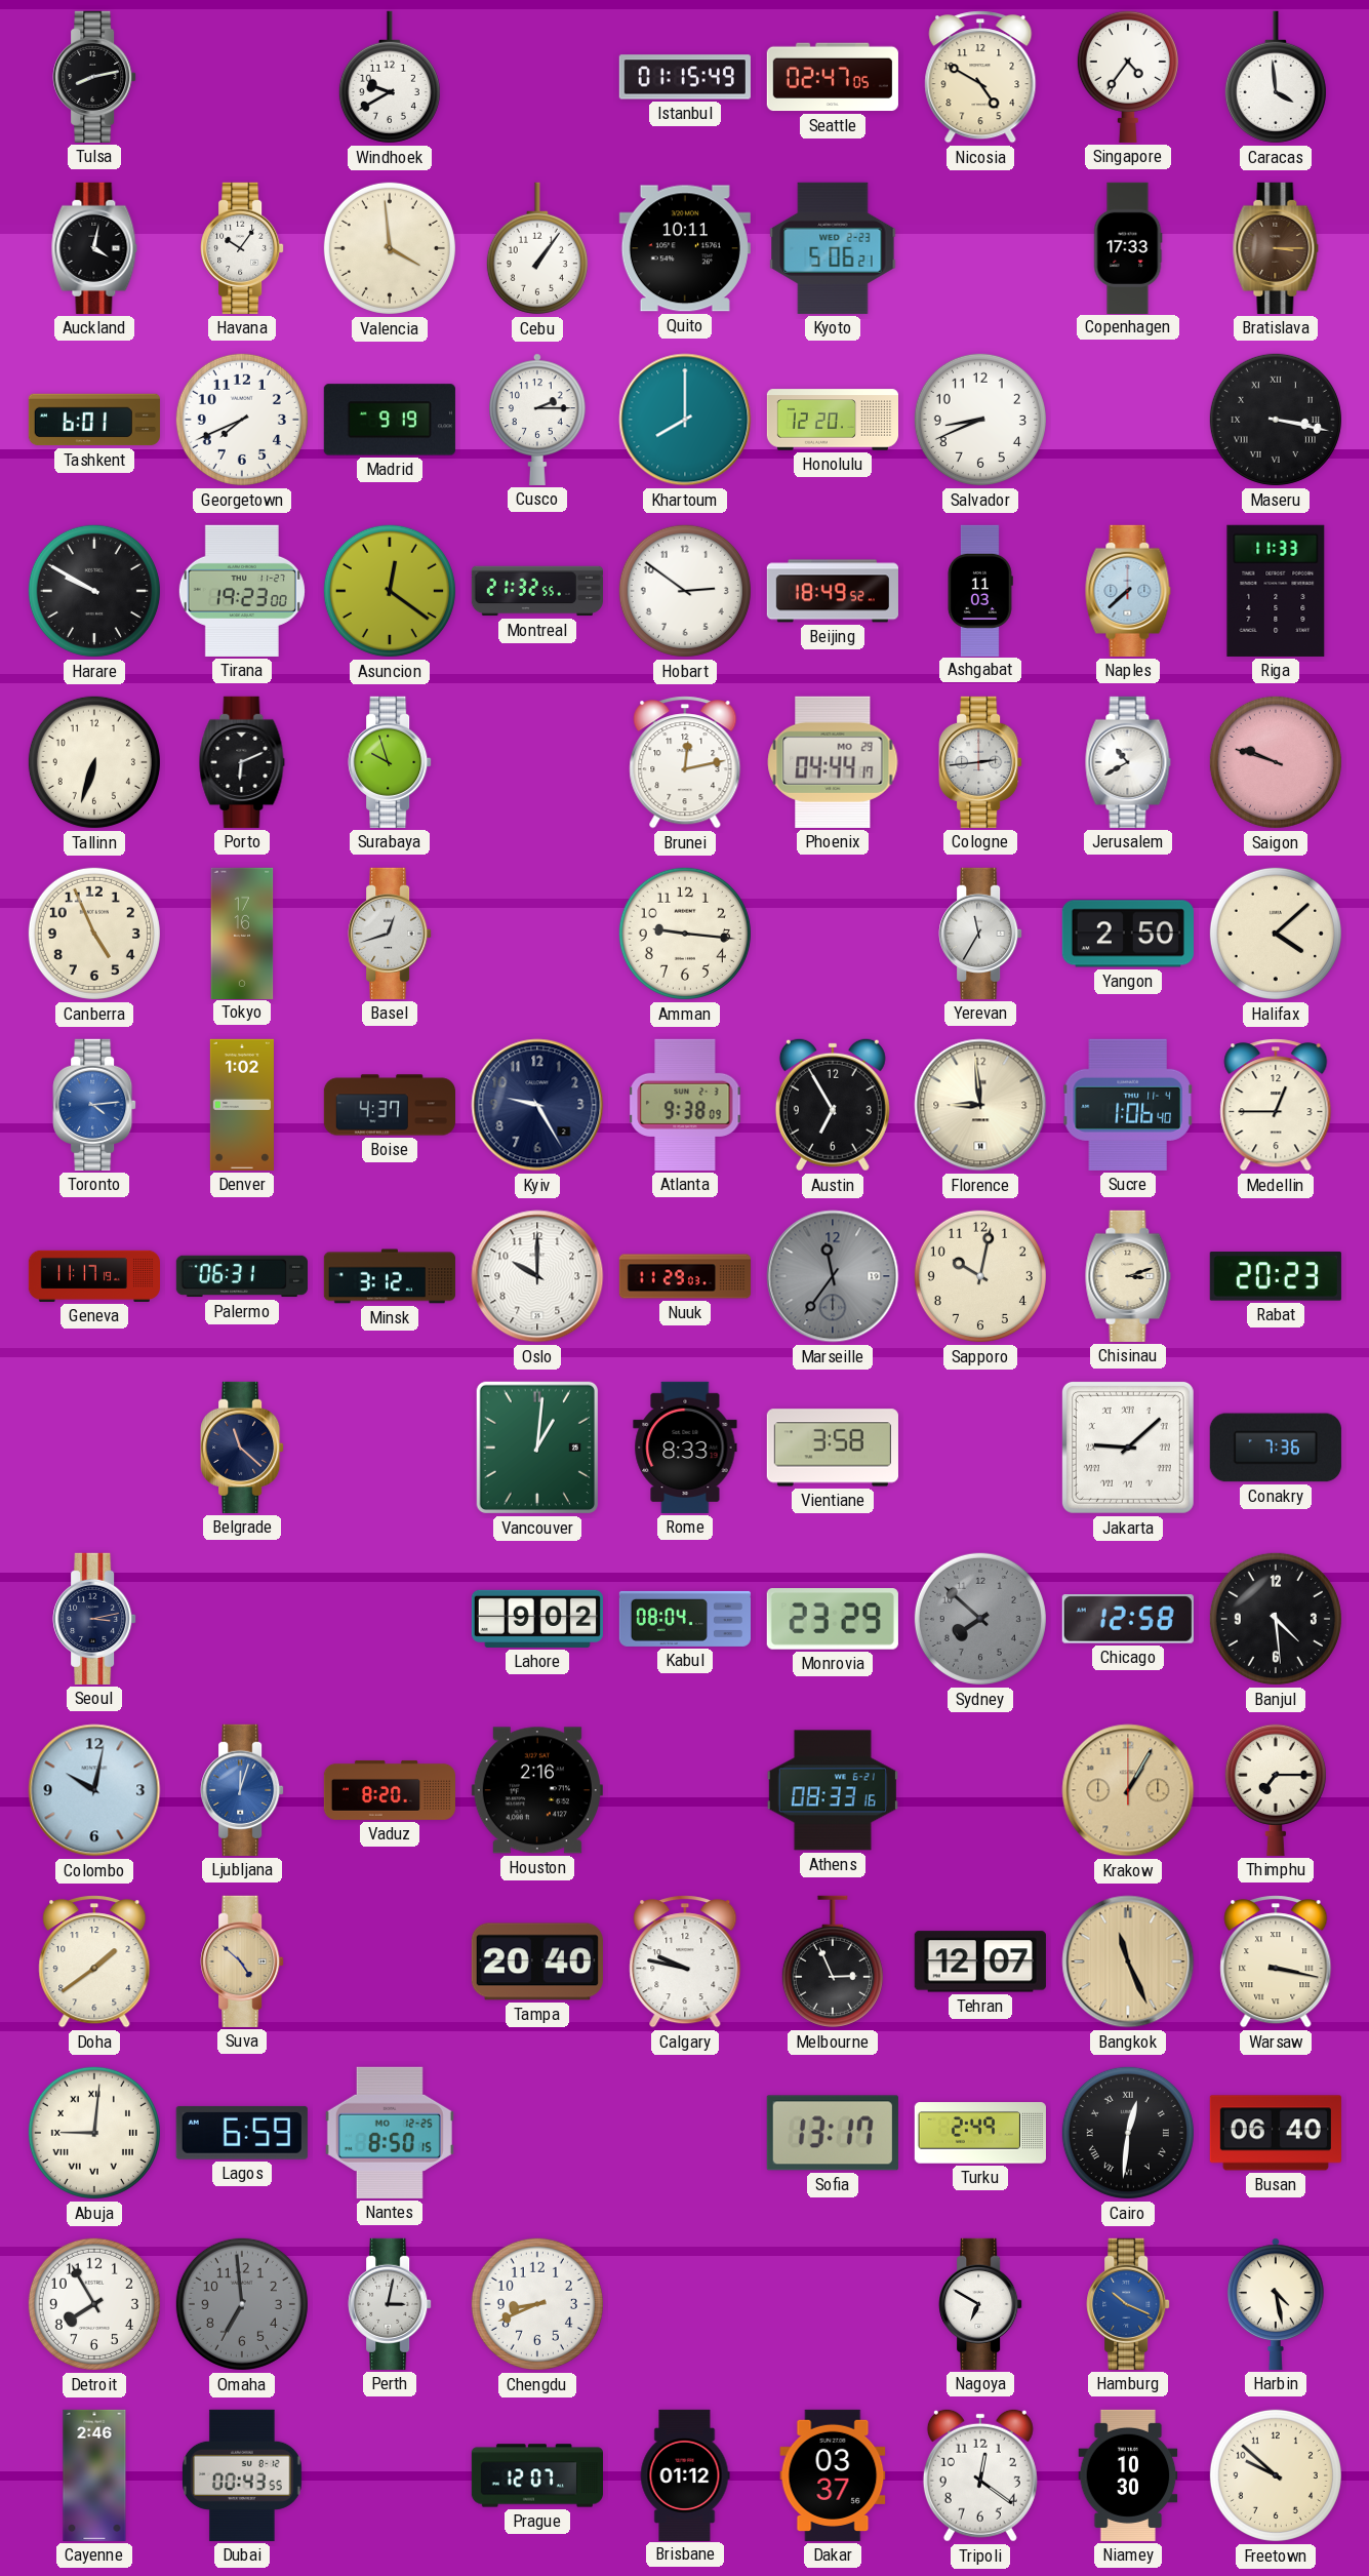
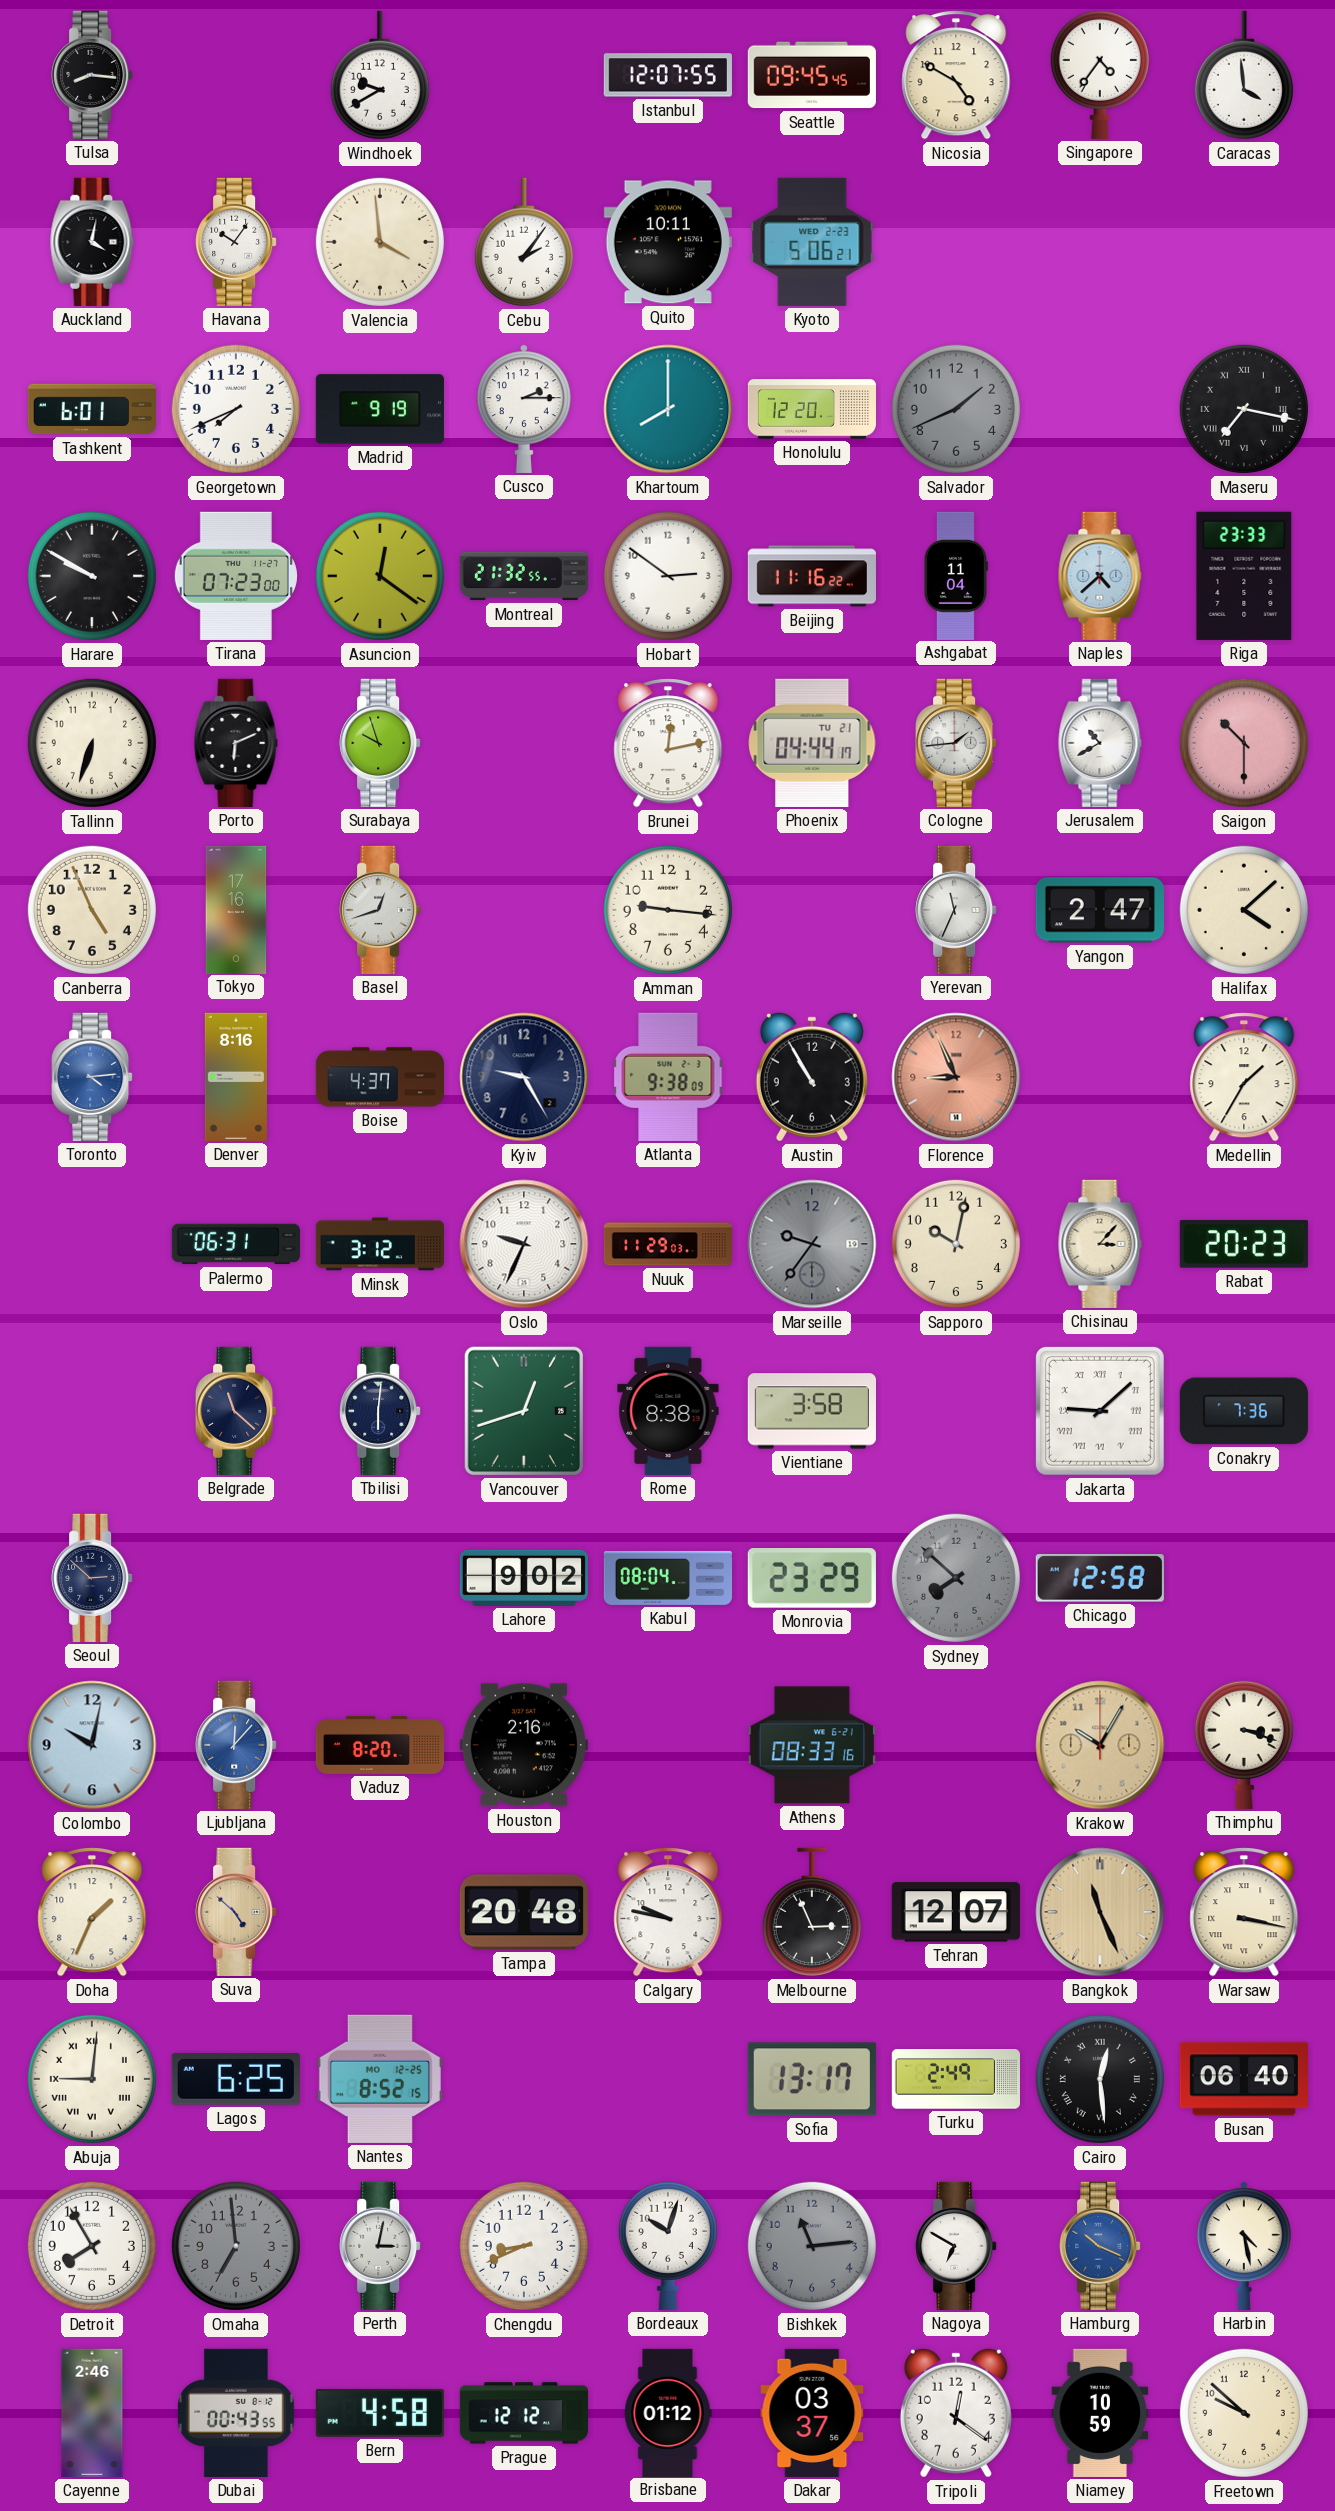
Tulsa: 8:13 -> 8:16
Istanbul: 01:15 -> 12:07
Seattle: 02:47 -> 09:45
Cebu: 1:06 -> 2:06
Copenhagen: 17:33 -> none
Bratislava: 3:15 -> none
Salvador: 8:41 -> 1:41
Salvador dial: white -> grey
Maseru: 3:17 -> 7:17
Tirana: 19:23 -> 07:23
Beijing: 18:49 -> 11:16
Ashgabat: 11:03 -> 11:04
Naples: 7:38 -> 4:38
Riga: 11:33 -> 23:33
Phoenix date: MO 29 -> TU 21
Cologne: 2:44 -> 1:44
Saigon: 9:48 -> 10:30
Yerevan: 11:35 -> 11:34
Yangon: 2:50 -> 2:47
Denver: 1:02 -> 8:16
Austin: 6:55 -> 10:55
Florence: 8:59 -> 8:56
Florence dial: cream -> salmon
Sucre: 1:06 -> none
Medellin: 12:45 -> 1:35
Geneva: 11:17 -> none
Oslo: 10:00 -> 9:34
Marseille: 11:36 -> 9:36
Chisinau: 3:12 -> 3:07
Tbilisi: none -> 6:01
Vancouver: 1:01 -> 12:42
Rome: 8:33 -> 8:38
Seoul: 3:13 -> 2:52
Banjul: 4:29 -> none
Ljubljana: 12:03 -> 12:07
Krakow: 1:05 -> 10:05
Thimphu: 7:15 -> 3:18
Doha: 1:39 -> 1:34
Tampa: 20:40 -> 20:48
Lagos: 6:59 -> 6:25
Nantes: 8:50 -> 8:52
Cairo: 12:31 -> 12:29
Bordeaux: none -> 10:03
Bishkek: none -> 11:14
Bern: none -> 4:58
Prague: 12:07 -> 12:12
Niamey: 10:30 -> 10:59
